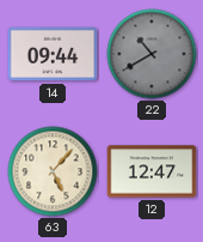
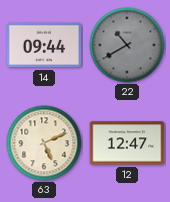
63: 5:07 -> 5:11
